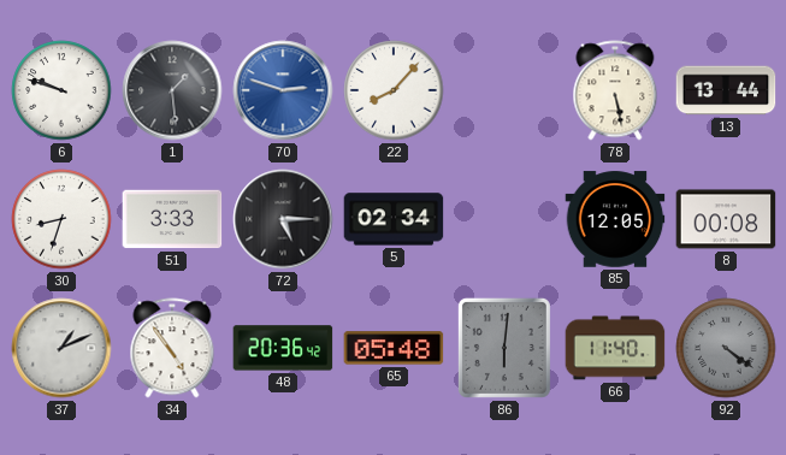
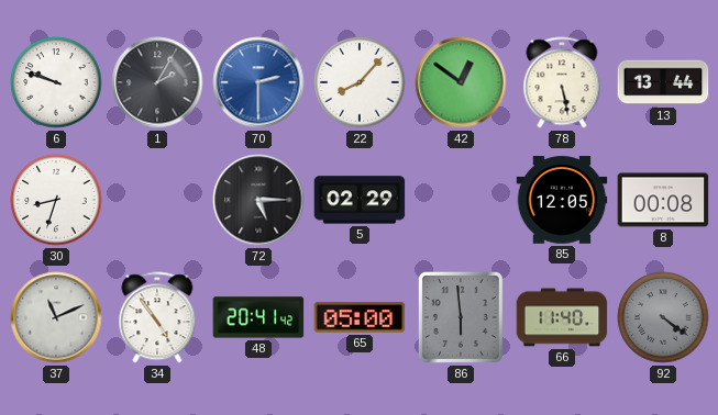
1: 1:29 -> 2:05
70: 2:48 -> 2:30
42: none -> 12:51
51: 3:33 -> none
5: 02:34 -> 02:29
37: 1:11 -> 11:11
48: 20:36 -> 20:41
65: 05:48 -> 05:00
86: 6:01 -> 5:59
